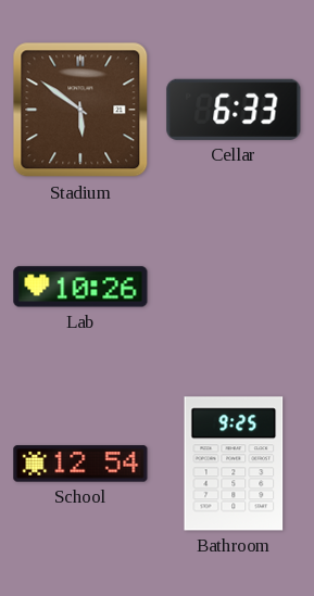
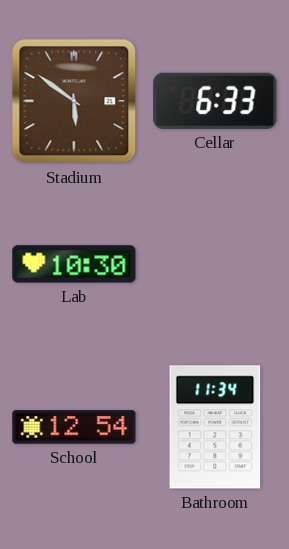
Lab: 10:26 -> 10:30
Bathroom: 9:25 -> 11:34
